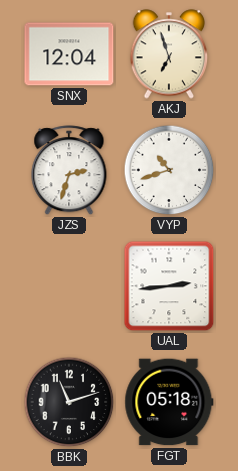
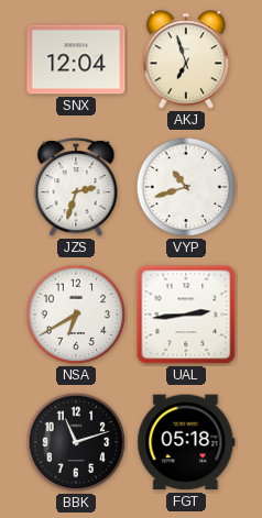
NSA: none -> 6:40
